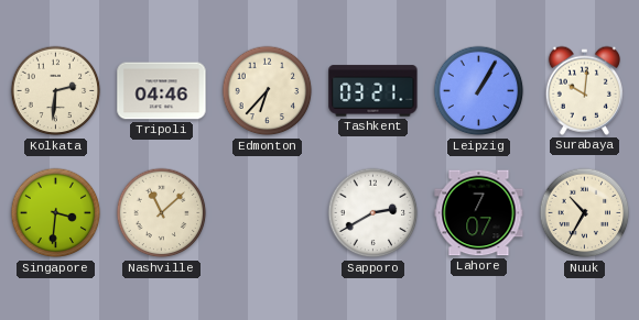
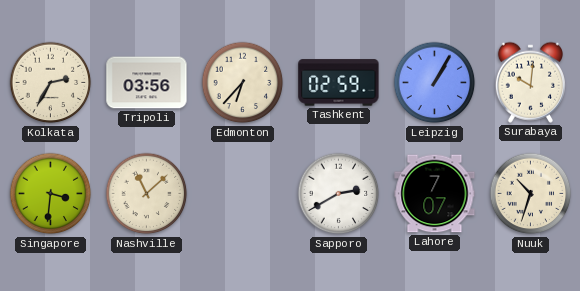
Kolkata: 2:31 -> 2:35
Tripoli: 04:46 -> 03:56
Tashkent: 03:21 -> 02:59
Nuuk: 10:35 -> 10:33
